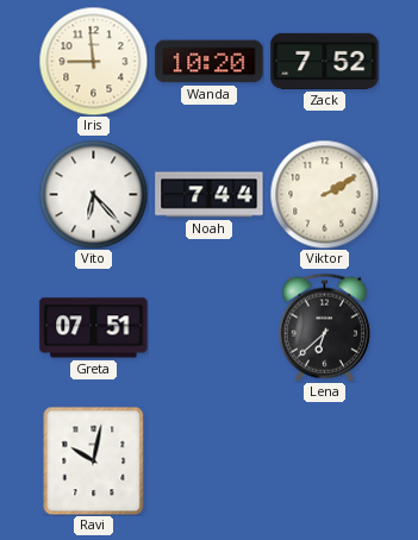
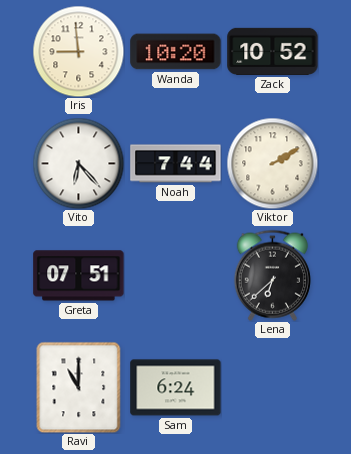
Zack: 7:52 -> 10:52
Ravi: 10:02 -> 11:00
Sam: none -> 6:24
